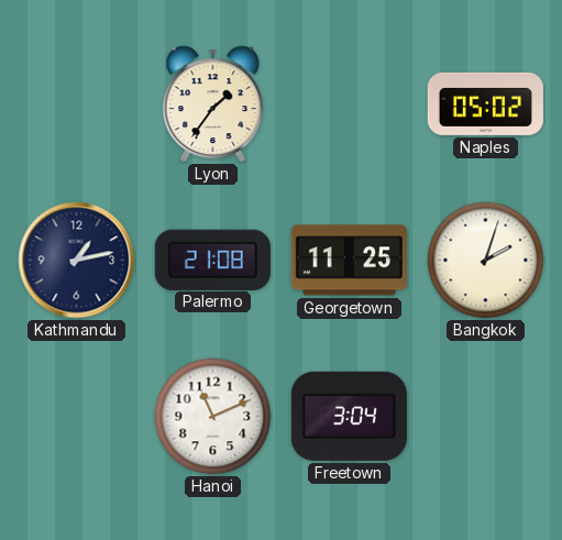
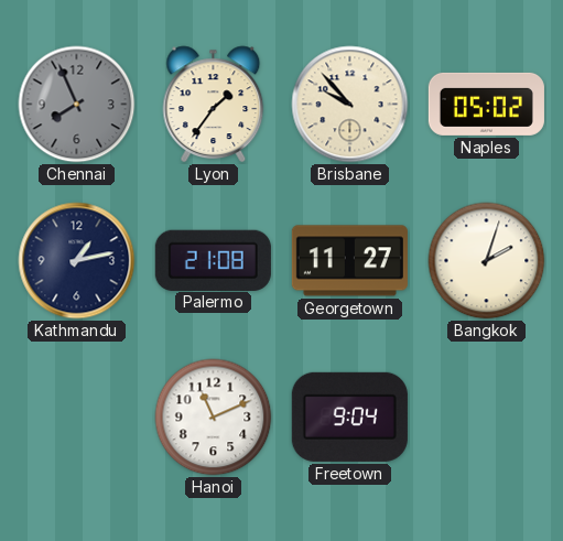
Chennai: none -> 7:56
Brisbane: none -> 9:53
Georgetown: 11:25 -> 11:27
Freetown: 3:04 -> 9:04
